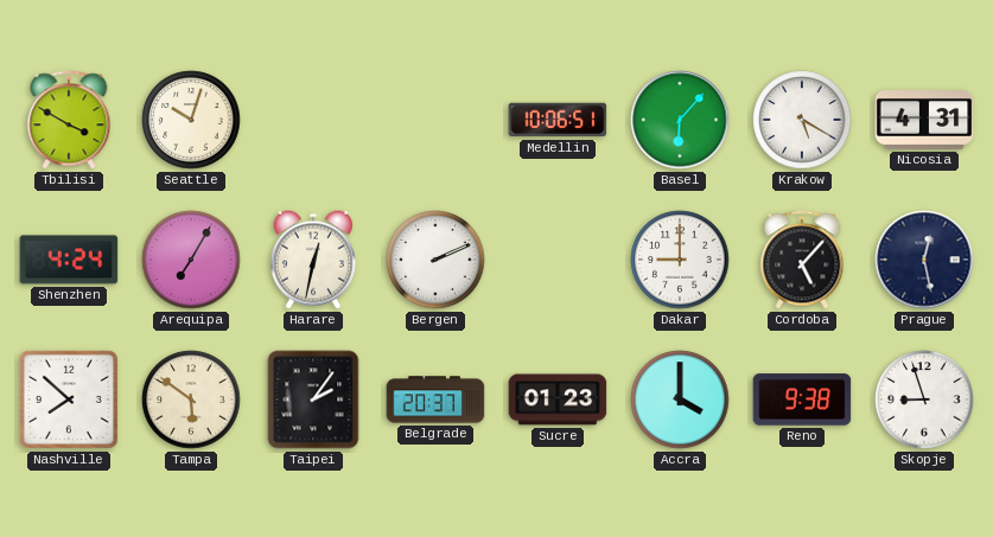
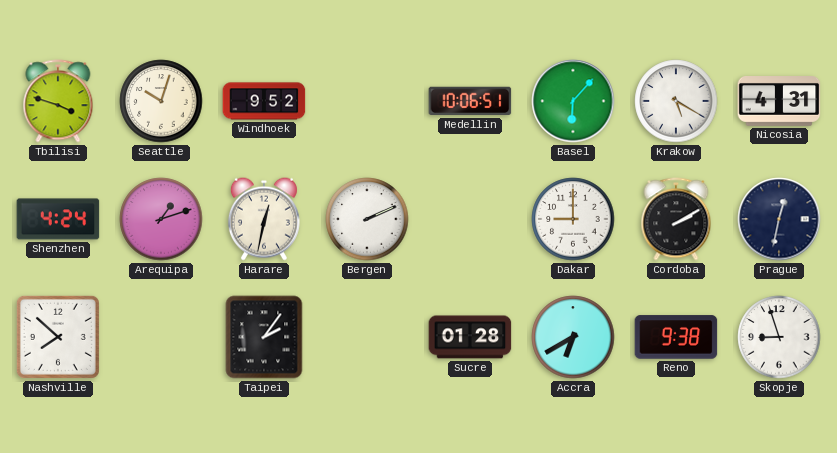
Tbilisi: 3:50 -> 3:48
Windhoek: none -> 9:52
Arequipa: 7:05 -> 1:12
Cordoba: 5:07 -> 2:10
Prague: 12:28 -> 12:32
Tampa: 5:51 -> none
Belgrade: 20:37 -> none
Sucre: 01:23 -> 01:28
Accra: 4:00 -> 6:40
